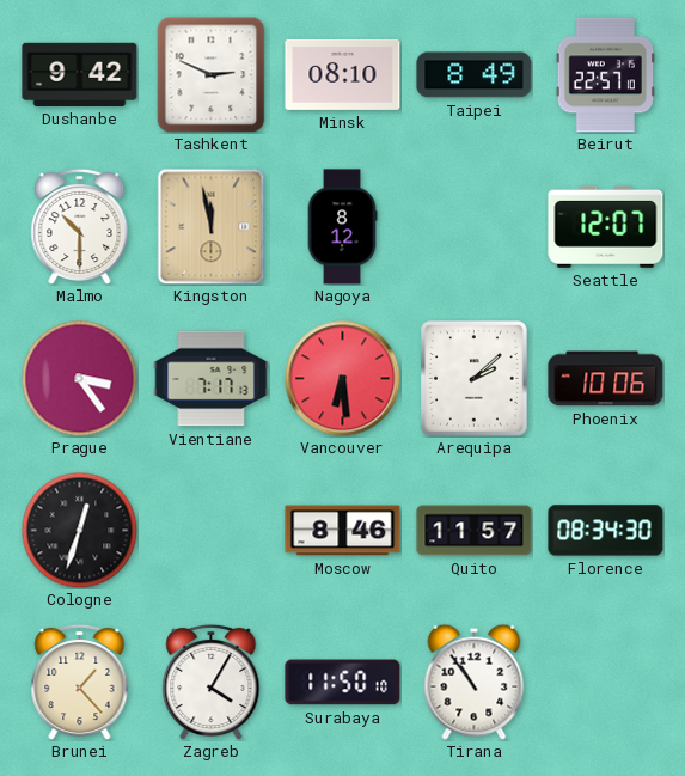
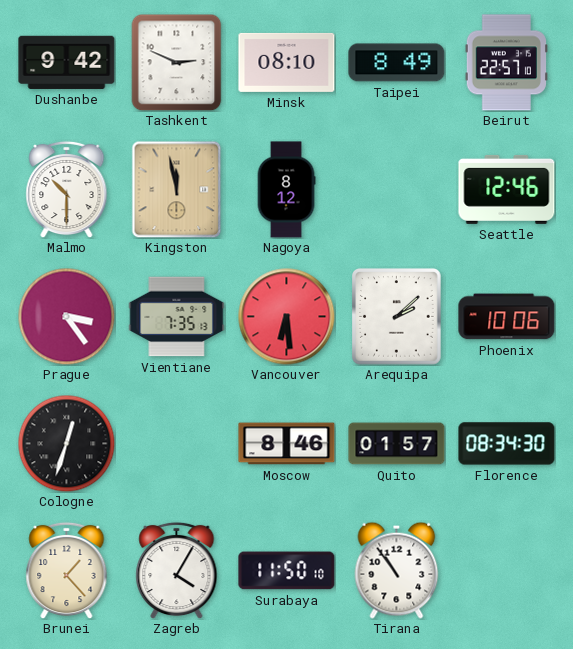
Seattle: 12:07 -> 12:46
Vientiane: 7:17 -> 7:35
Quito: 11:57 -> 01:57
